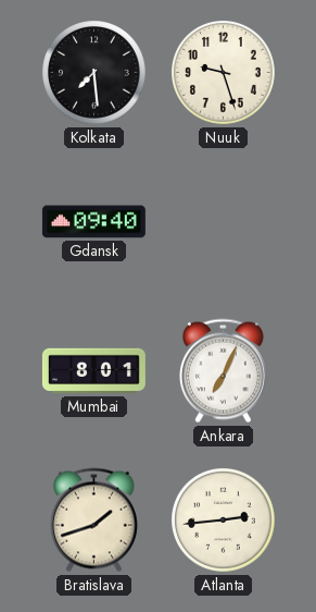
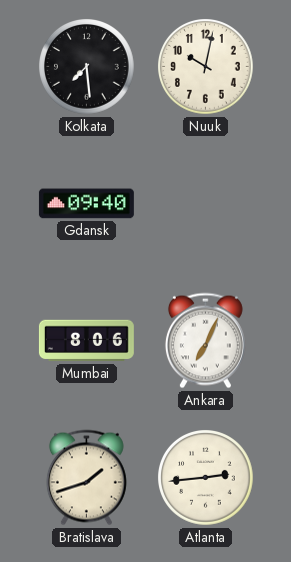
Nuuk: 9:27 -> 10:02
Mumbai: 8:01 -> 8:06
